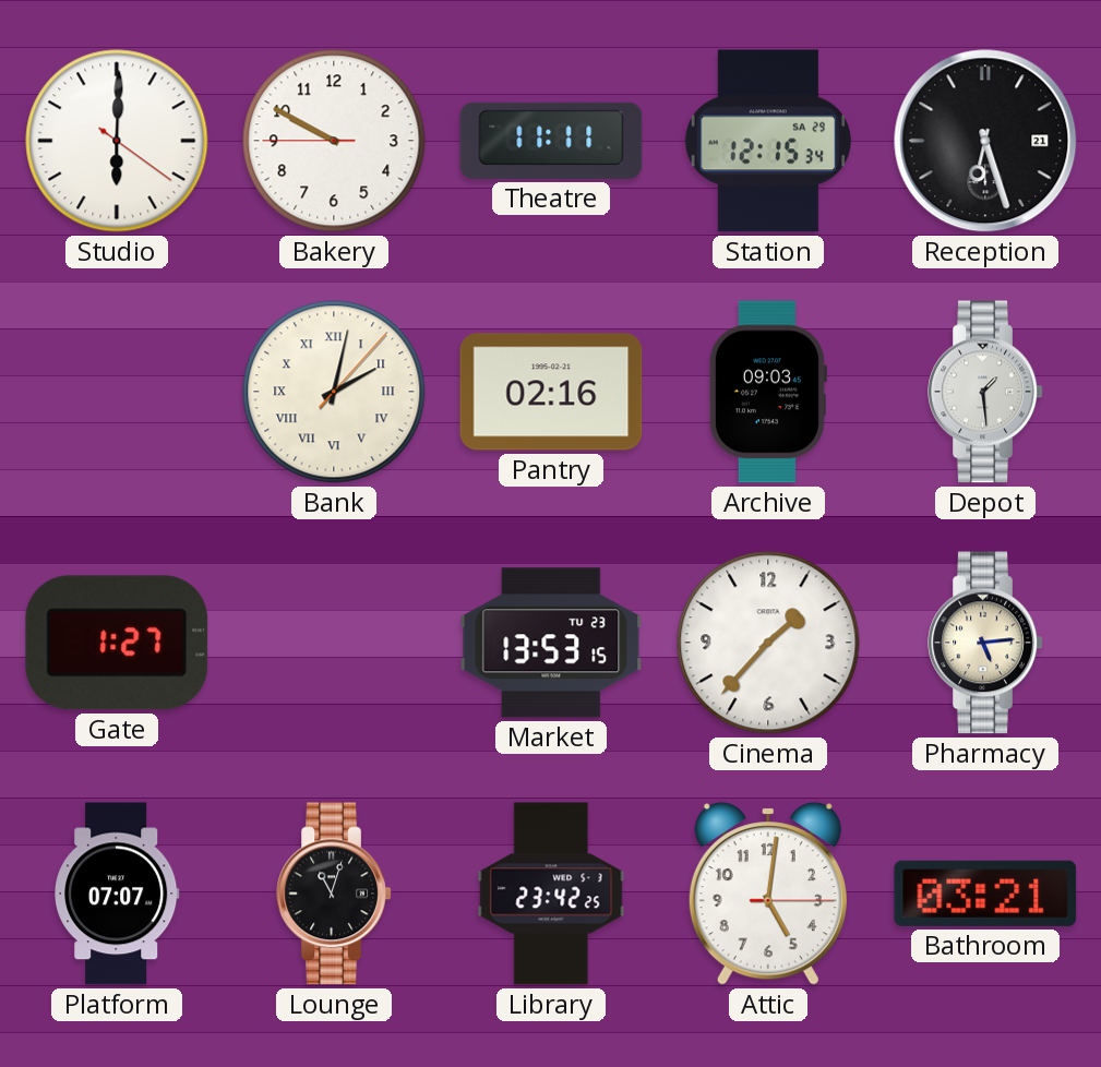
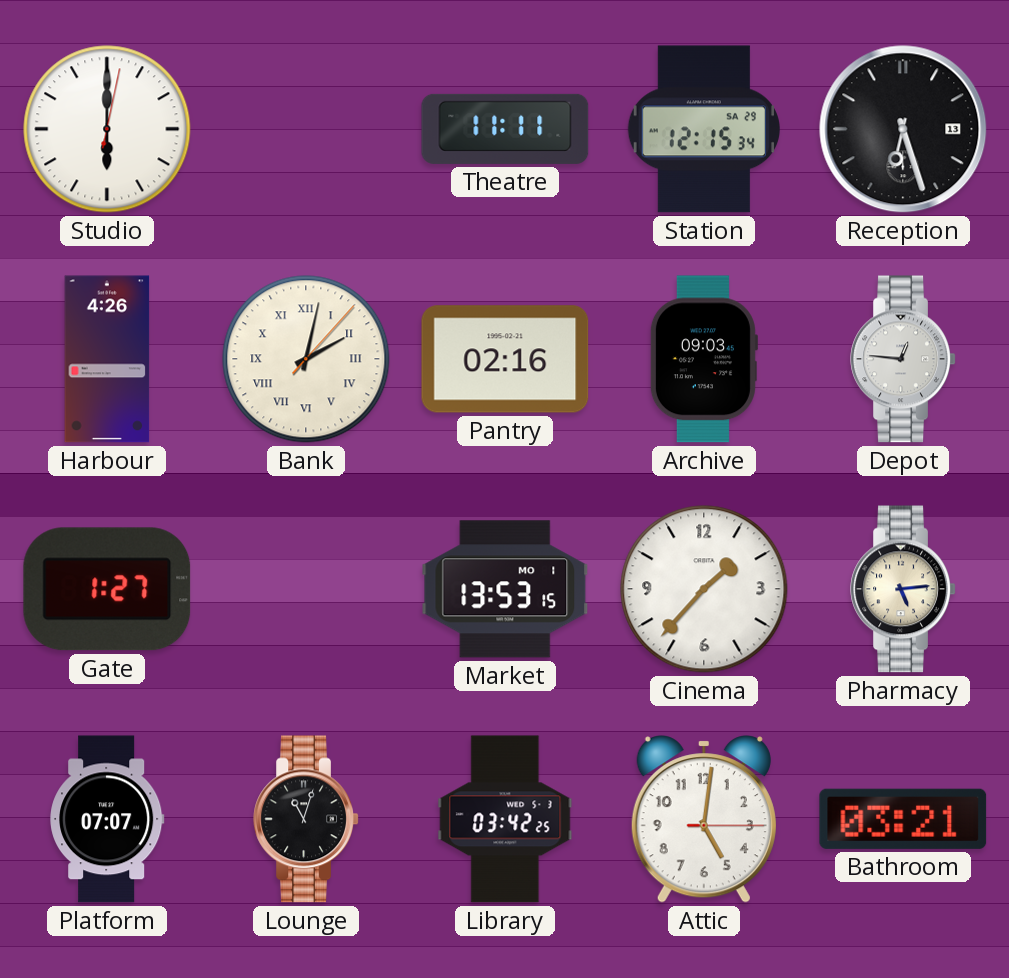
Studio: 6:00:21 -> 6:00:02
Bakery: 9:49 -> none
Reception date: 21 -> 13
Harbour: none -> 4:26
Depot: 1:29 -> 12:46
Market date: TU 23 -> MO 1
Library: 23:42 -> 03:42
